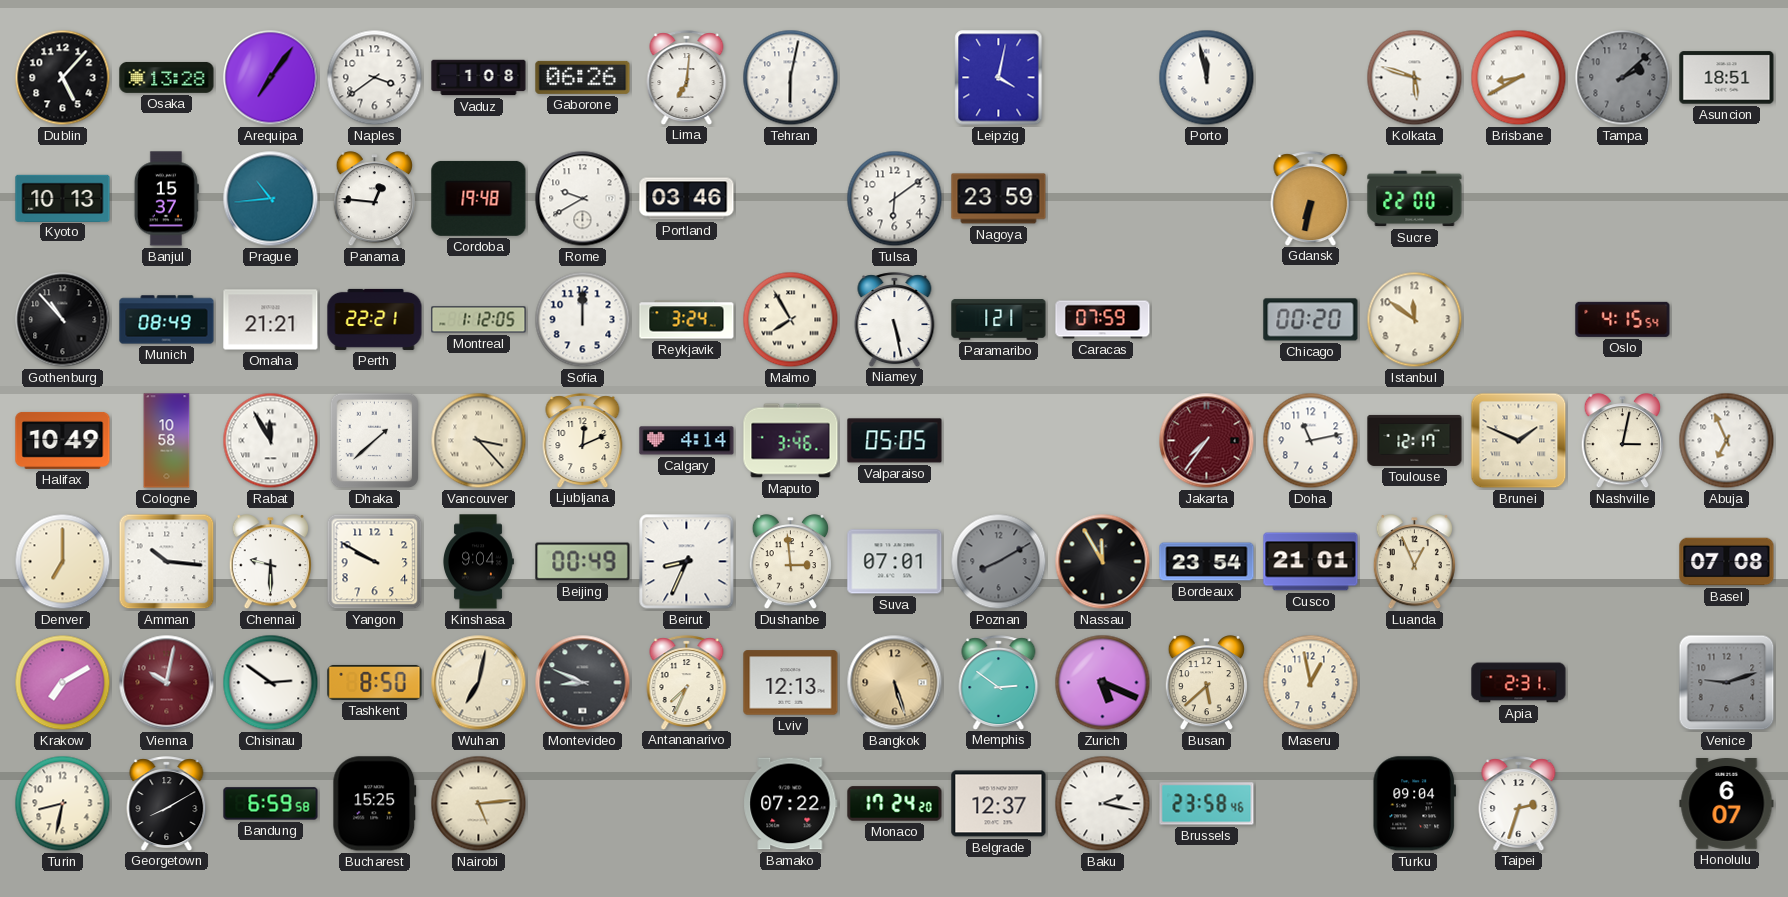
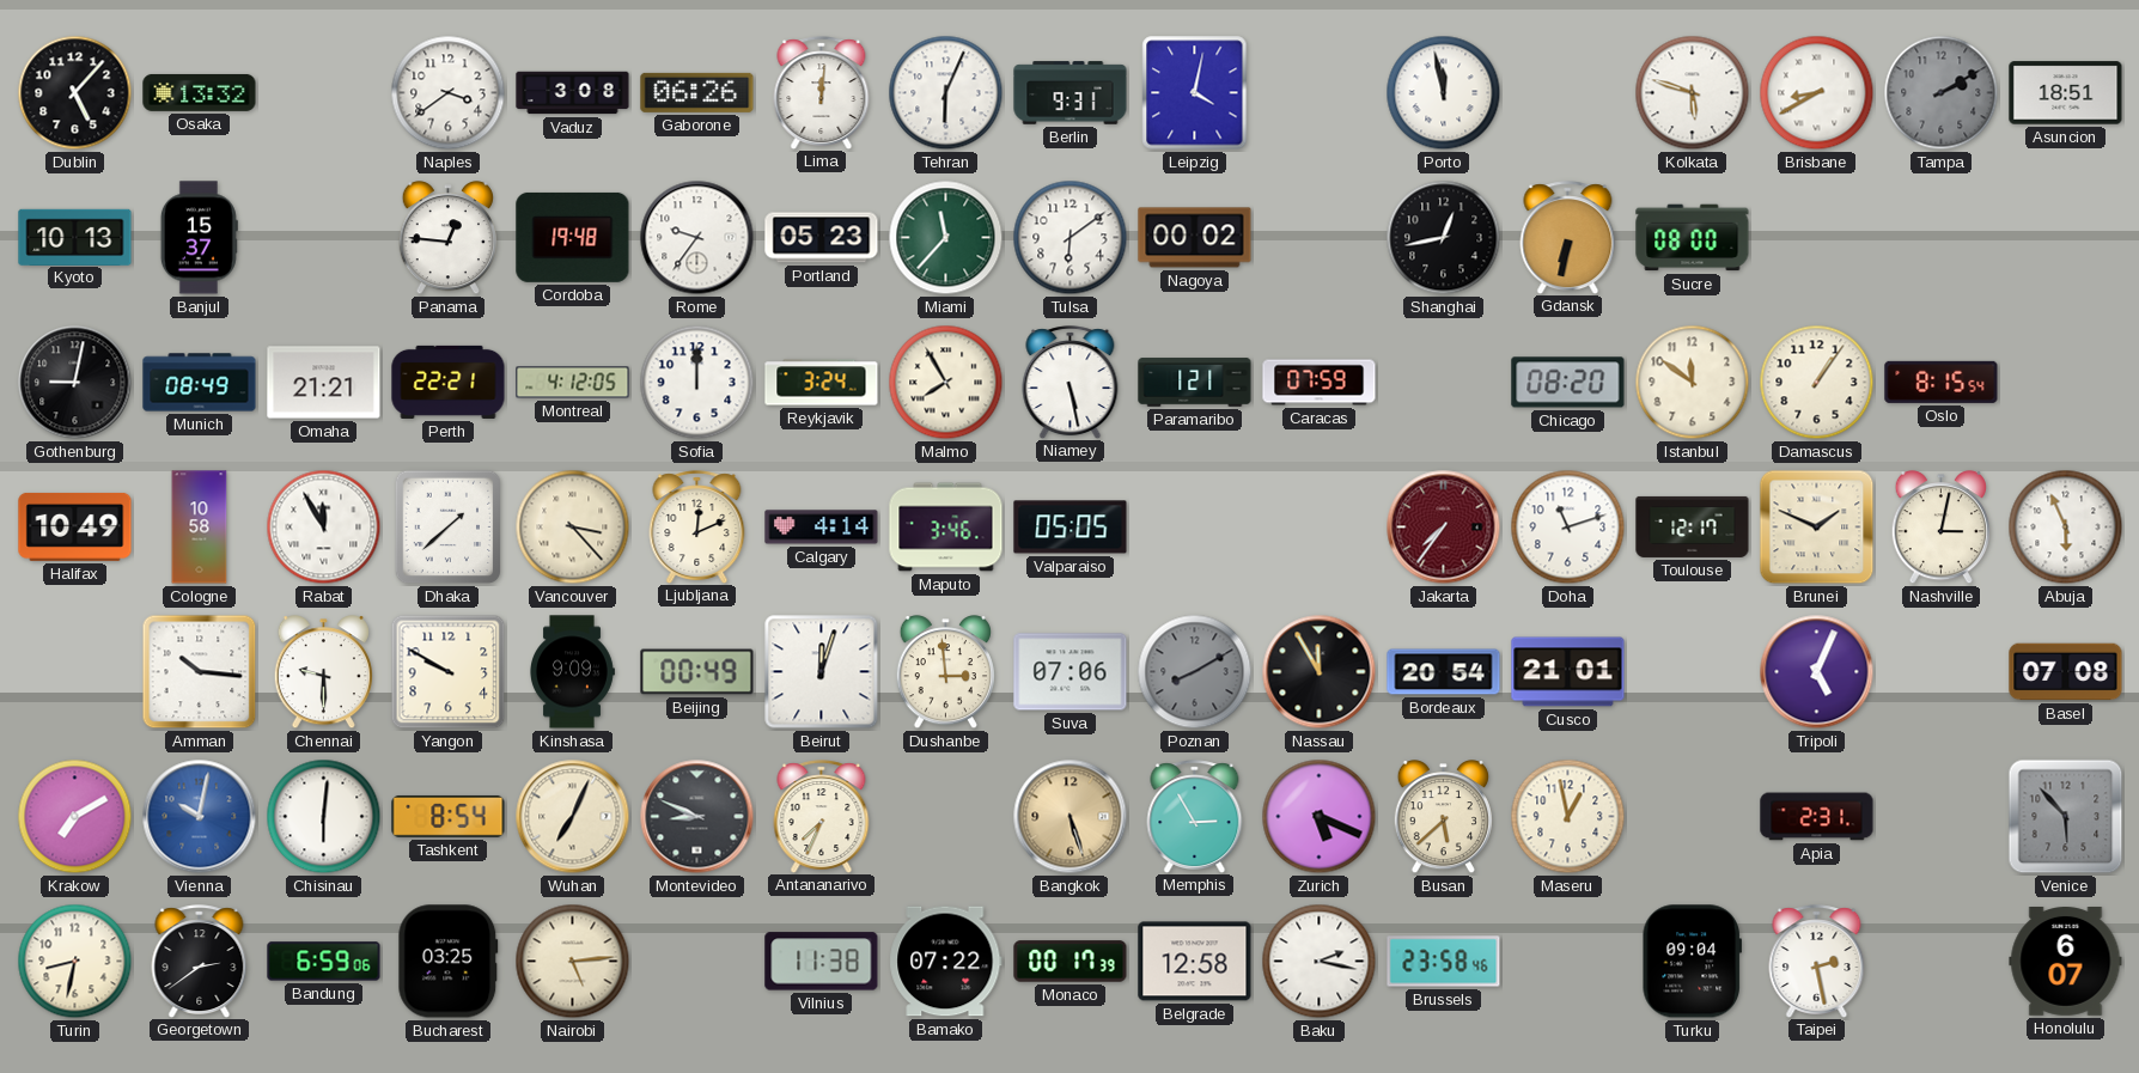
Osaka: 13:28 -> 13:32
Arequipa: 7:06 -> none
Vaduz: 1:08 -> 3:08
Lima: 7:01 -> 12:01
Tehran: 6:02 -> 6:04
Berlin: none -> 9:31
Tampa: 2:08 -> 2:10
Prague: 10:44 -> none
Rome: 9:40 -> 9:36
Portland: 03:46 -> 05:23
Miami: none -> 11:37
Nagoya: 23:59 -> 00:02
Shanghai: none -> 12:43
Sucre: 22:00 -> 08:00
Gothenburg: 10:53 -> 9:02
Montreal: 1:12 -> 4:12
Chicago: 00:20 -> 08:20
Damascus: none -> 1:06
Oslo: 4:15 -> 8:15
Doha: 11:13 -> 11:12
Abuja: 6:56 -> 5:56
Denver: 7:00 -> none
Kinshasa: 9:04 -> 9:09
Beirut: 8:34 -> 12:03
Suva: 07:01 -> 07:06
Bordeaux: 23:54 -> 20:54
Luanda: 12:56 -> none
Tripoli: none -> 5:04
Vienna dial: burgundy -> blue
Chisinau: 2:51 -> 6:01
Tashkent: 8:50 -> 8:54
Wuhan: 7:02 -> 7:04
Lviv: 12:13 -> none
Memphis: 2:51 -> 2:55
Venice: 9:12 -> 5:53
Georgetown: 8:10 -> 2:39
Bandung: 6:59:58 -> 6:59:06
Bucharest: 15:25 -> 03:25
Vilnius: none -> 11:38
Monaco: 17:24 -> 00:17
Belgrade: 12:37 -> 12:58
Taipei: 2:33 -> 2:28
